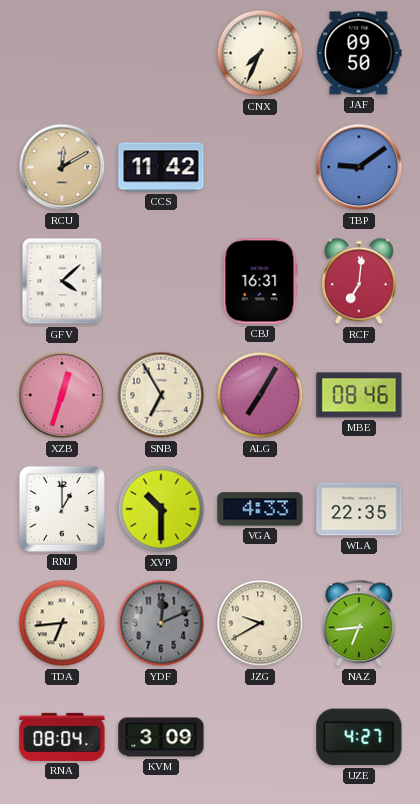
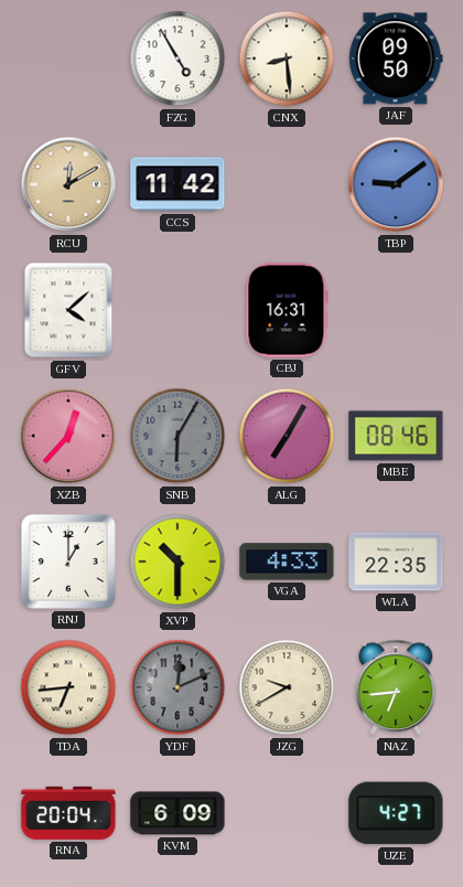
FZG: none -> 4:55
CNX: 7:34 -> 8:29
RCF: 7:01 -> none
XZB: 12:33 -> 12:37
SNB: 6:55 -> 6:05
SNB dial: cream -> grey
RNA: 08:04 -> 20:04
KVM: 3:09 -> 6:09
